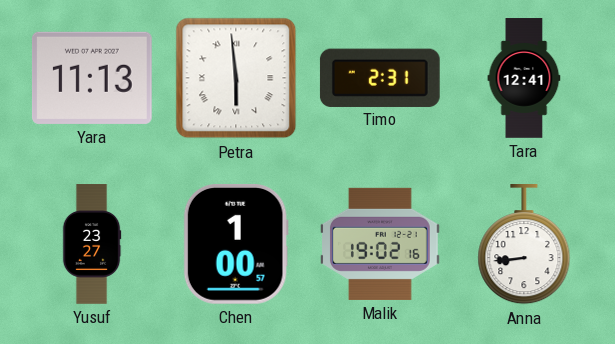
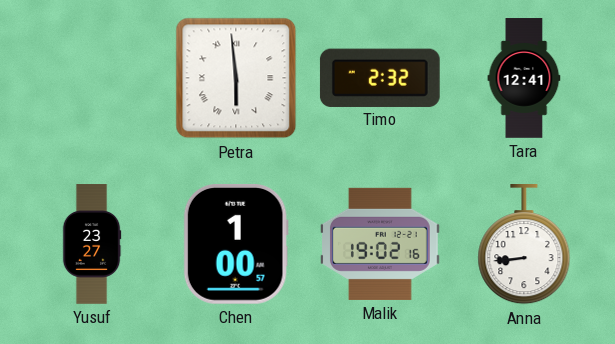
Yara: 11:13 -> none
Timo: 2:31 -> 2:32
